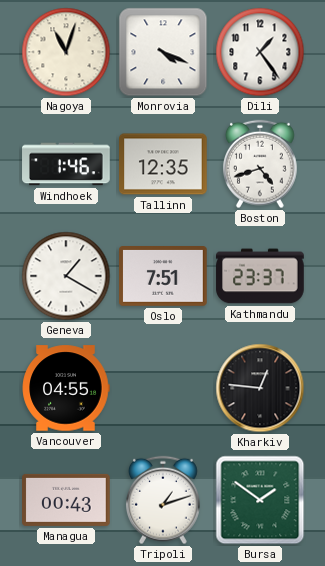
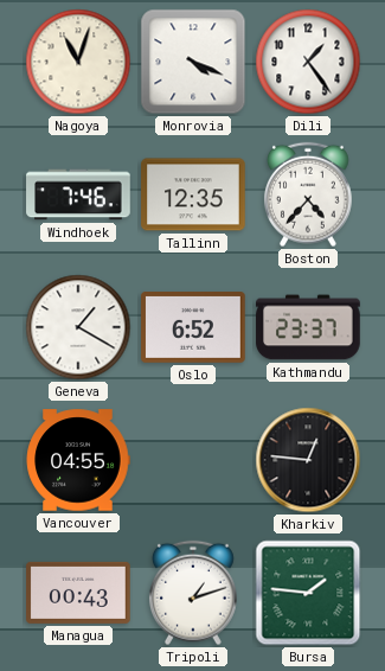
Windhoek: 1:46 -> 7:46
Boston: 4:42 -> 4:37
Oslo: 7:51 -> 6:52
Bursa: 1:51 -> 1:46
